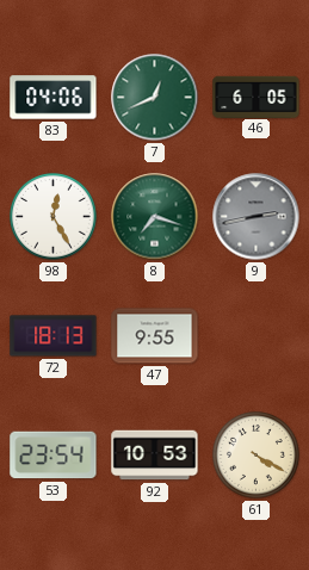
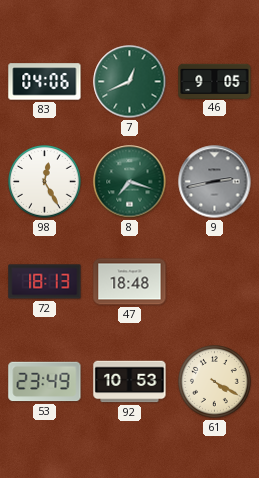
46: 6:05 -> 9:05
47: 9:55 -> 18:48
53: 23:54 -> 23:49
